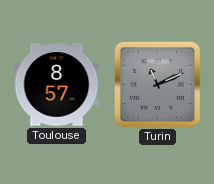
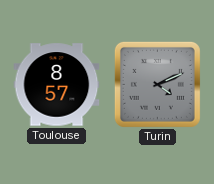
Turin: 11:11 -> 4:11
